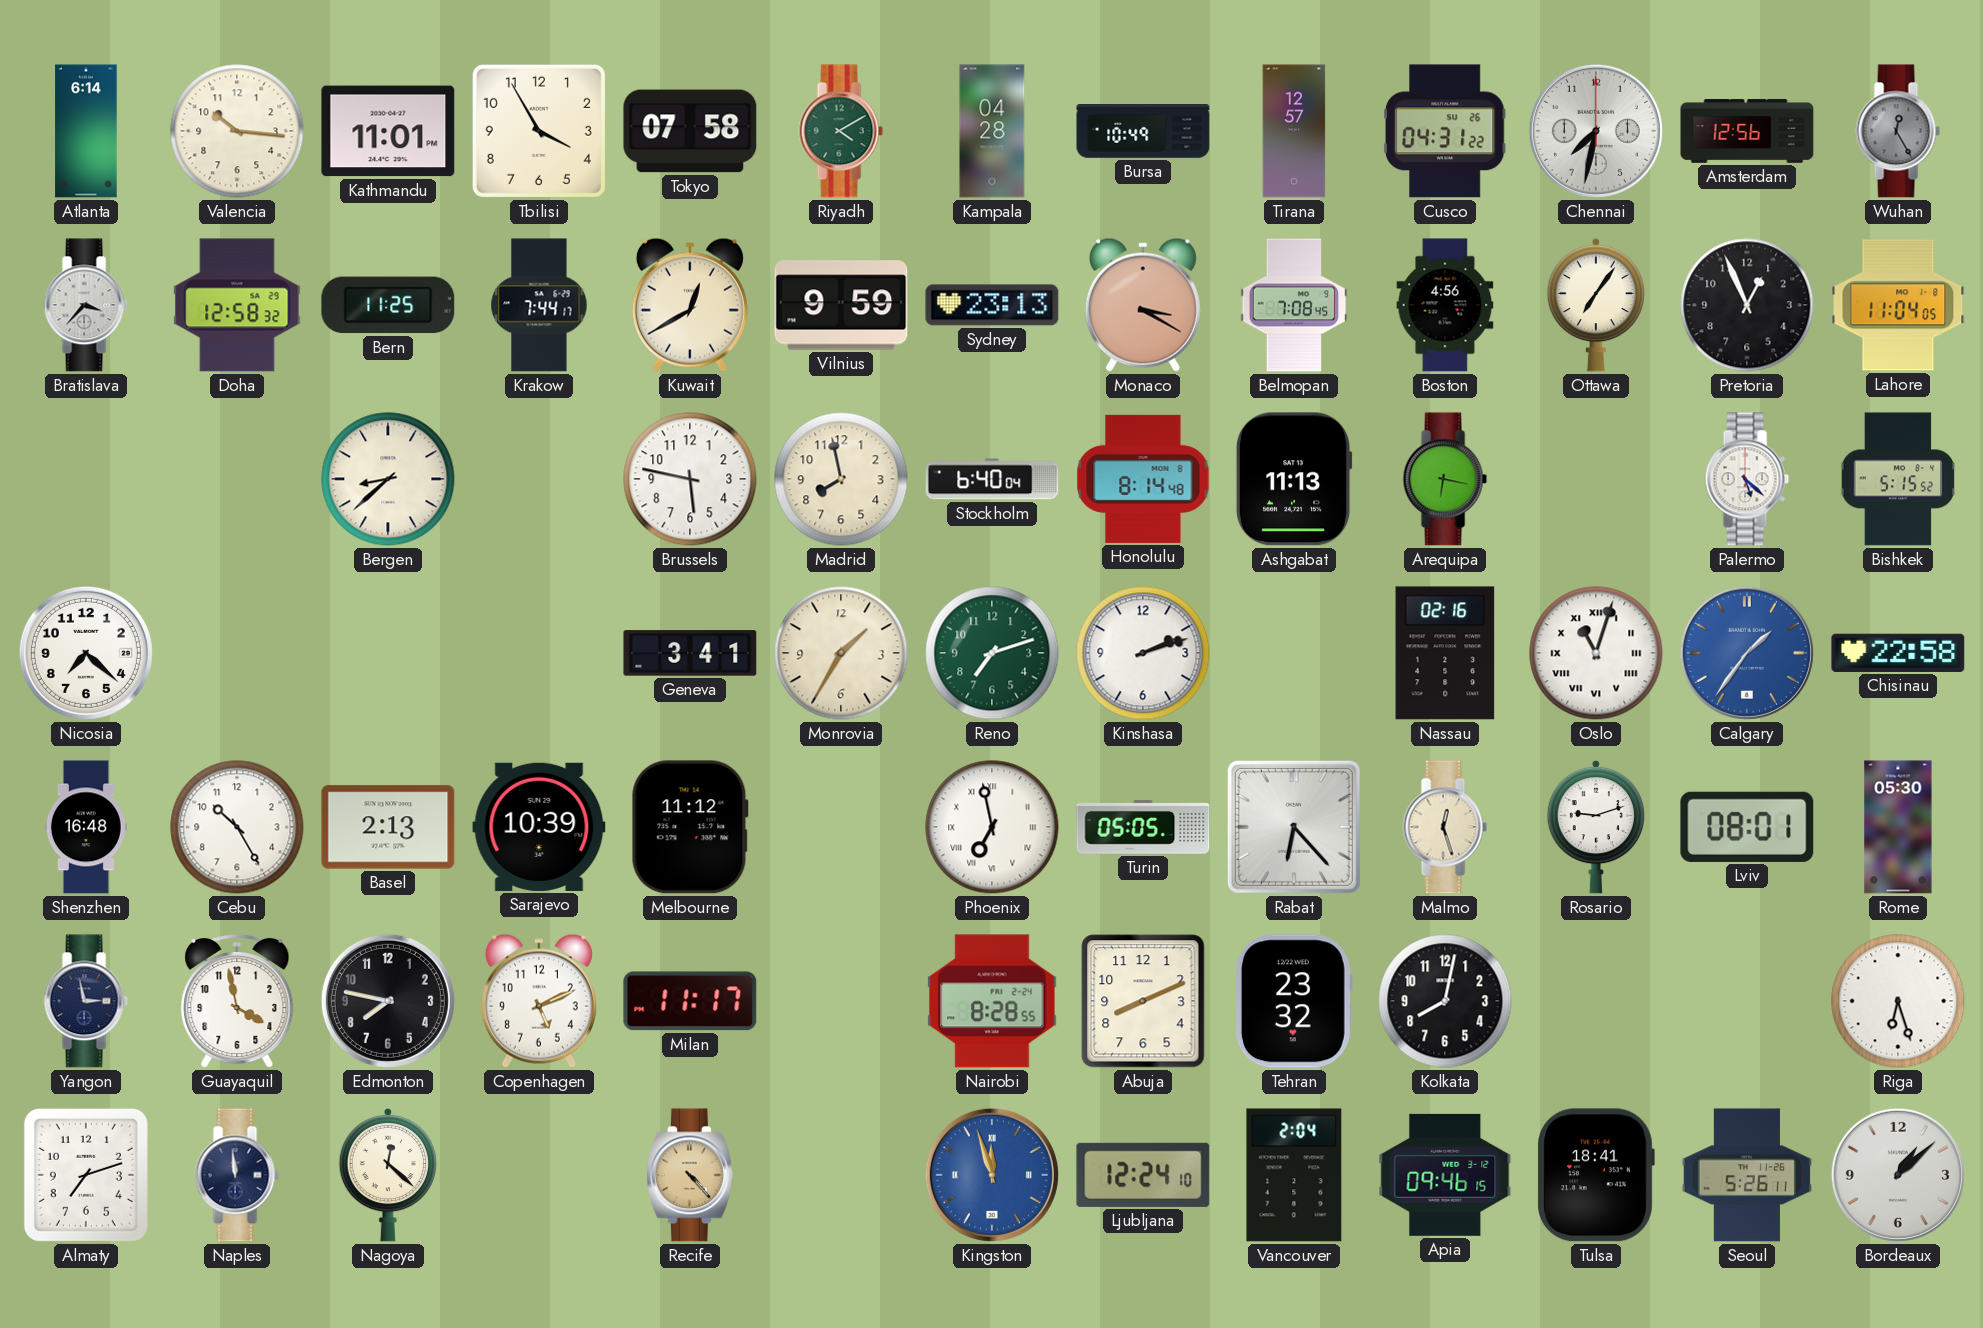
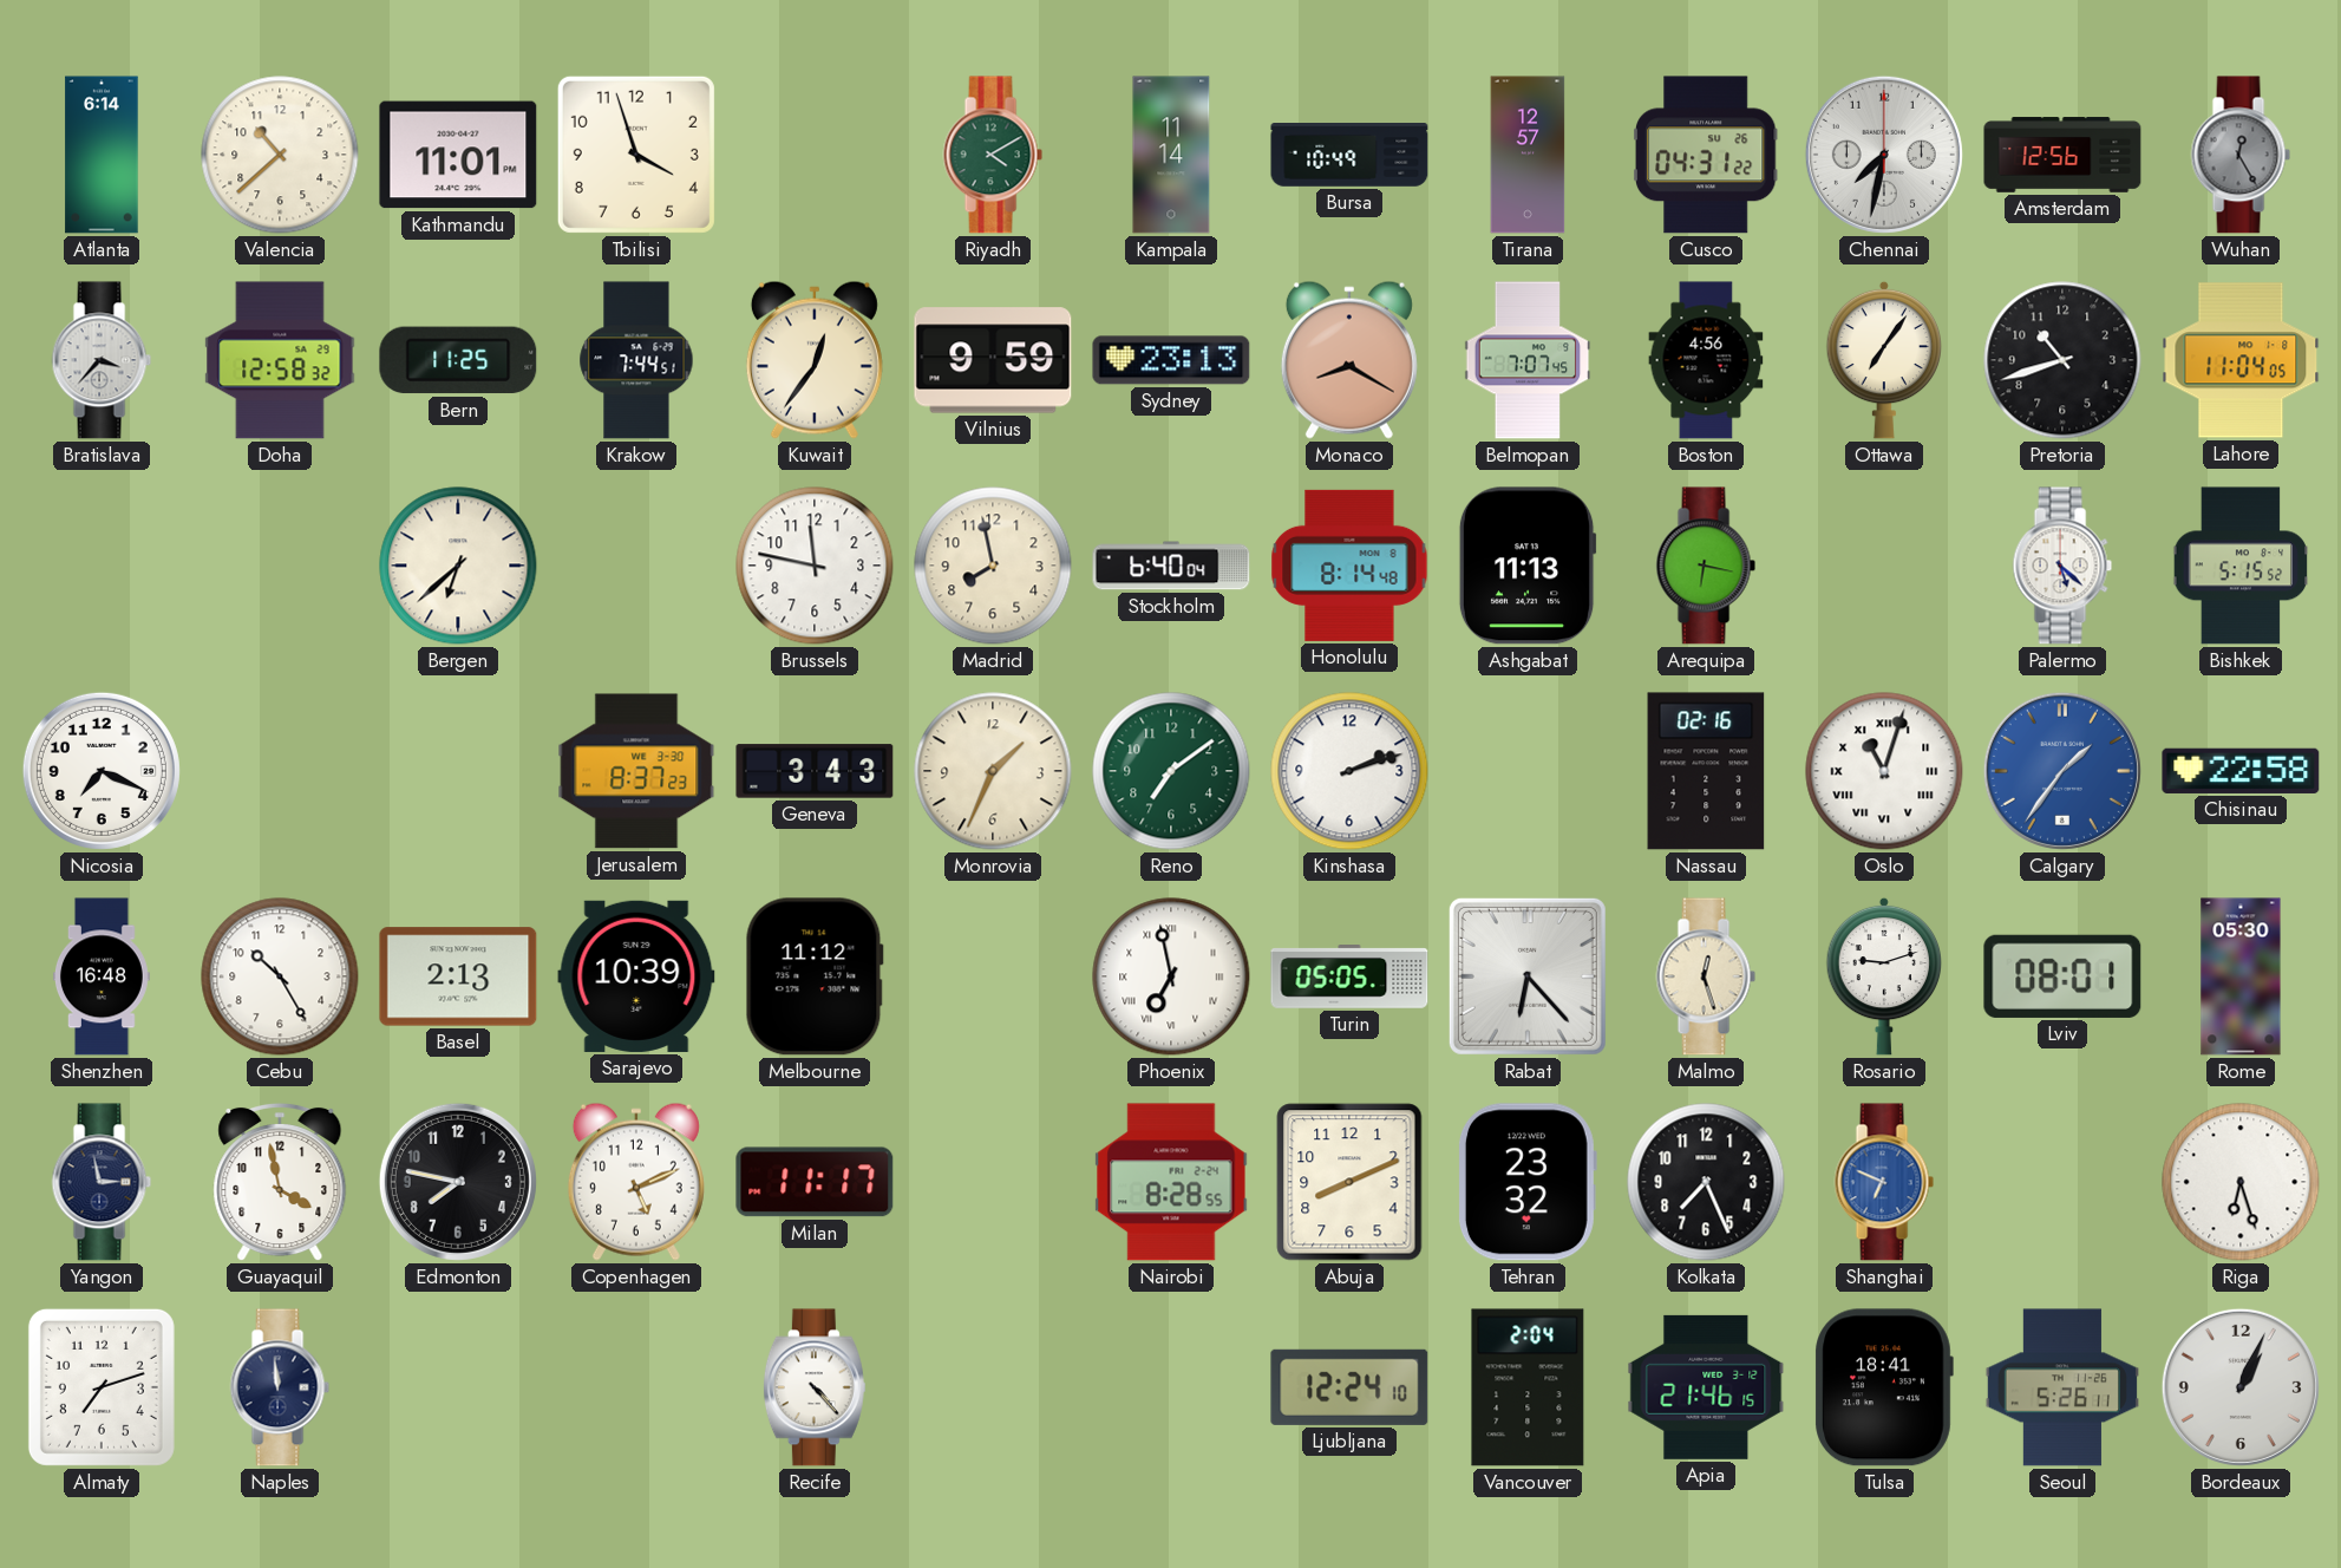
Valencia: 10:16 -> 10:38
Tbilisi: 3:55 -> 3:57
Tokyo: 07:58 -> none
Kampala: 04:28 -> 11:14
Krakow: 7:44:17 -> 7:44:51
Kuwait: 12:40 -> 12:36
Monaco: 3:20 -> 8:20
Belmopan: 7:08 -> 7:07
Pretoria: 12:56 -> 10:42
Bergen: 8:38 -> 6:38
Brussels: 5:47 -> 11:47
Nicosia: 7:22 -> 7:19
Jerusalem: none -> 8:37
Geneva: 3:41 -> 3:43
Monrovia: 1:35 -> 1:34
Reno: 7:12 -> 7:09
Kolkata: 8:02 -> 7:26
Shanghai: none -> 6:49
Nagoya: 12:22 -> none
Recife dial: champagne -> white
Kingston: 11:57 -> none
Apia: 09:46 -> 21:46
Bordeaux: 1:08 -> 1:04
